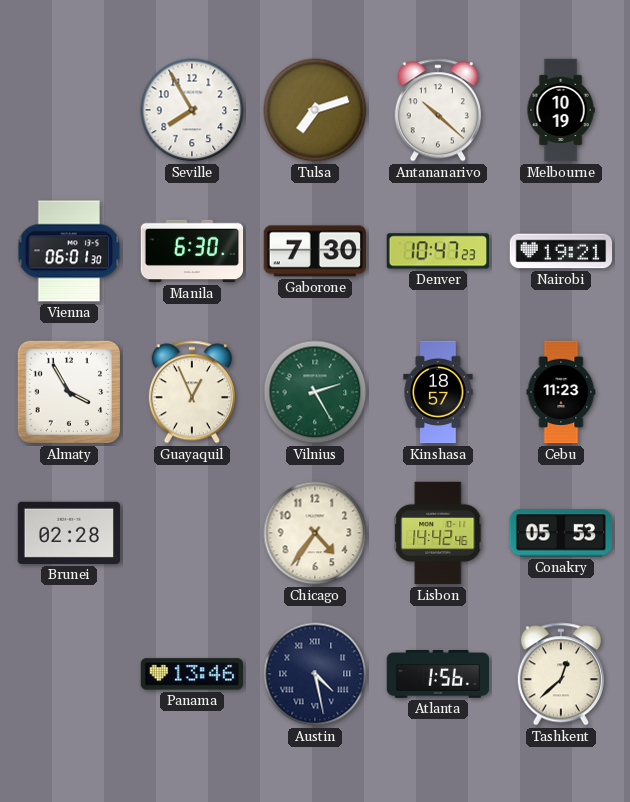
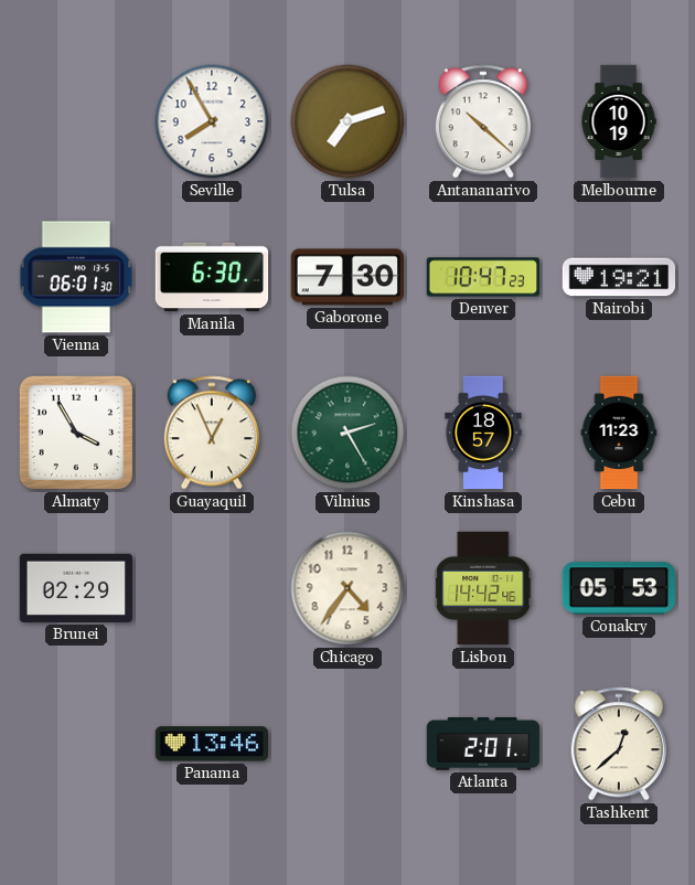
Brunei: 02:28 -> 02:29
Austin: 4:28 -> none
Atlanta: 1:56 -> 2:01
